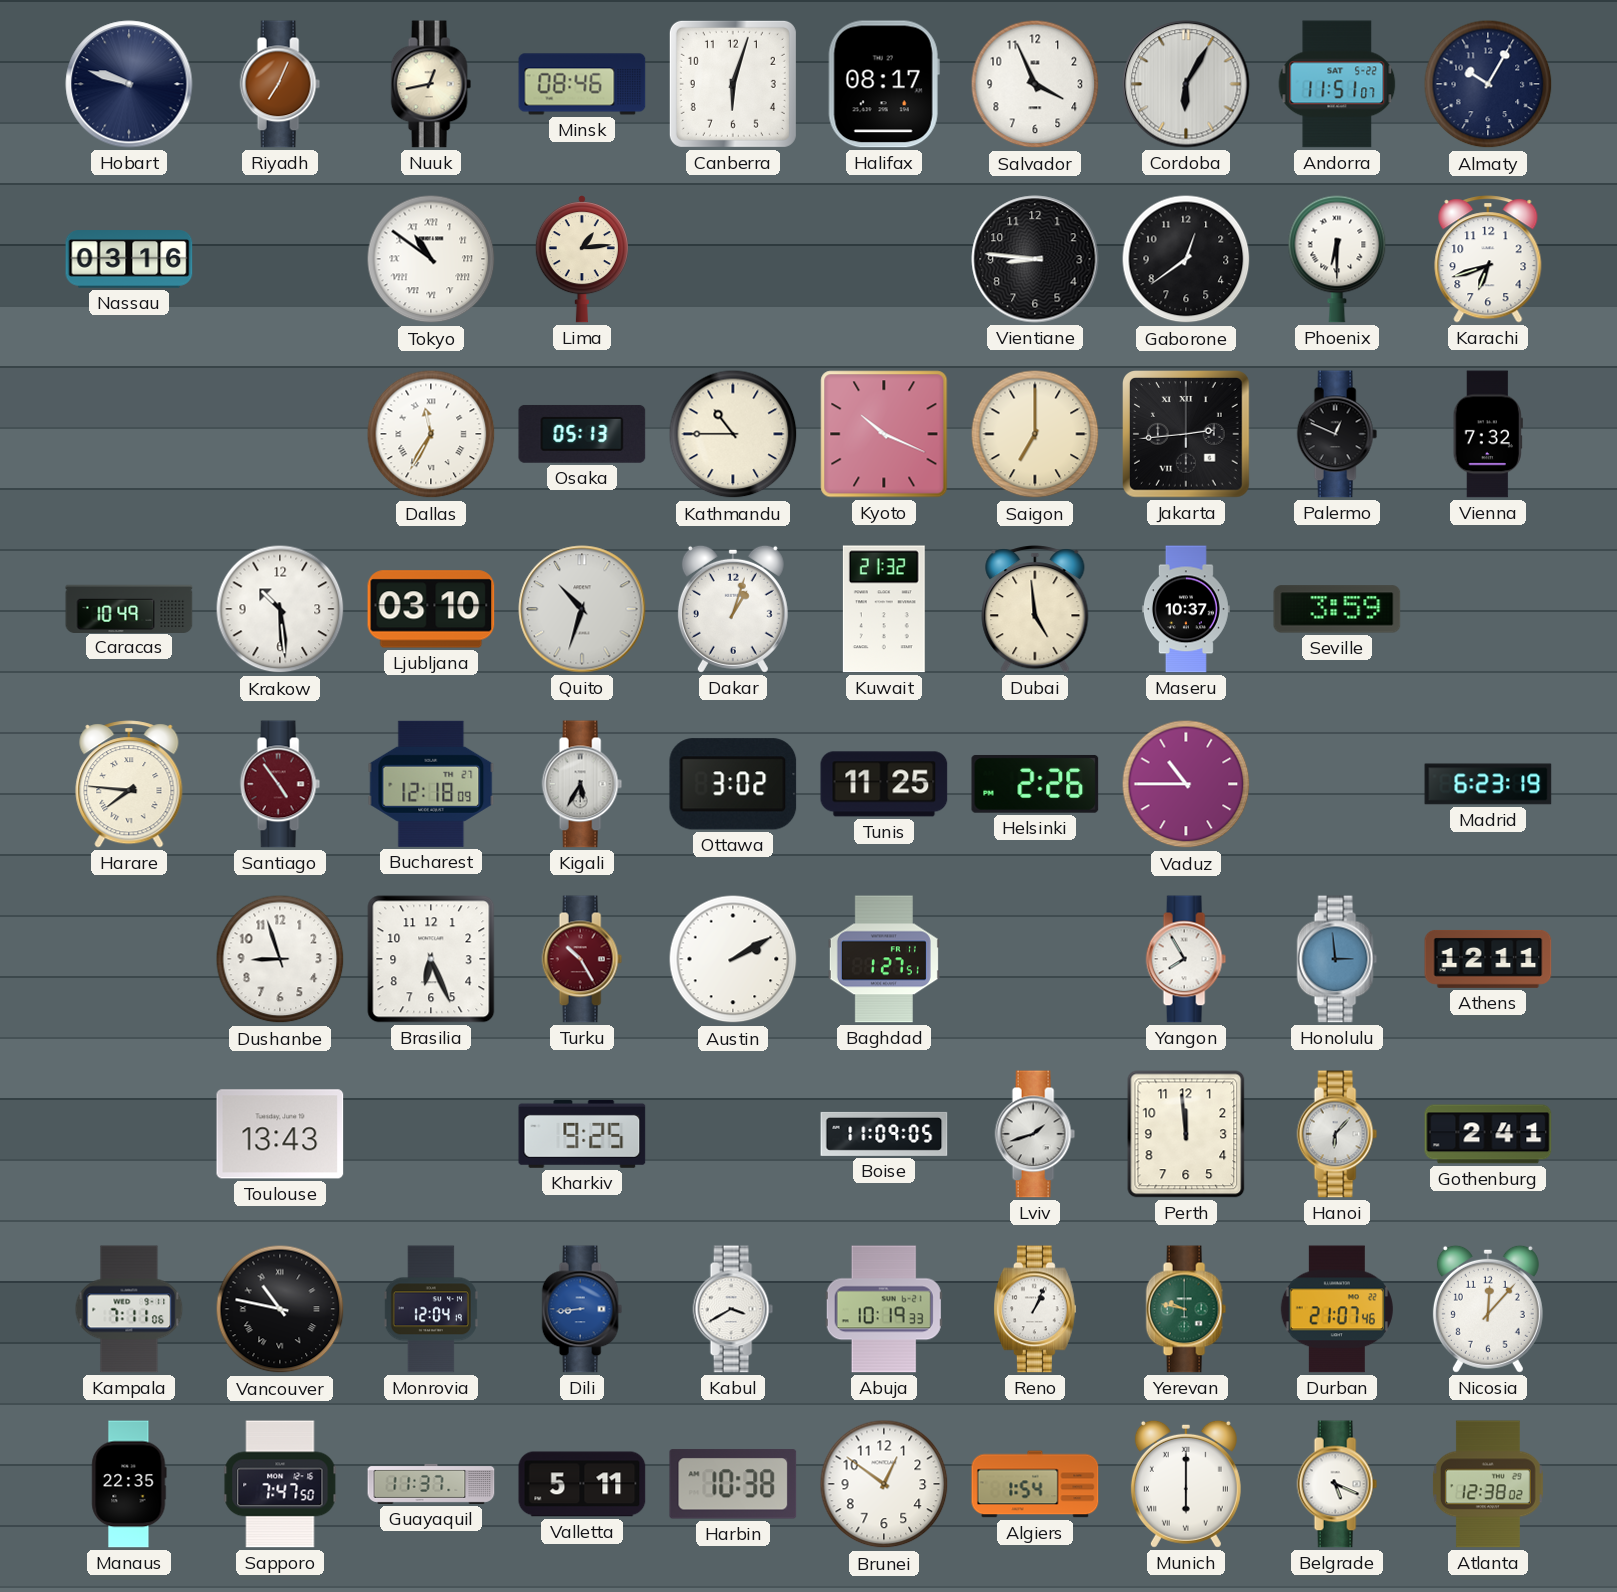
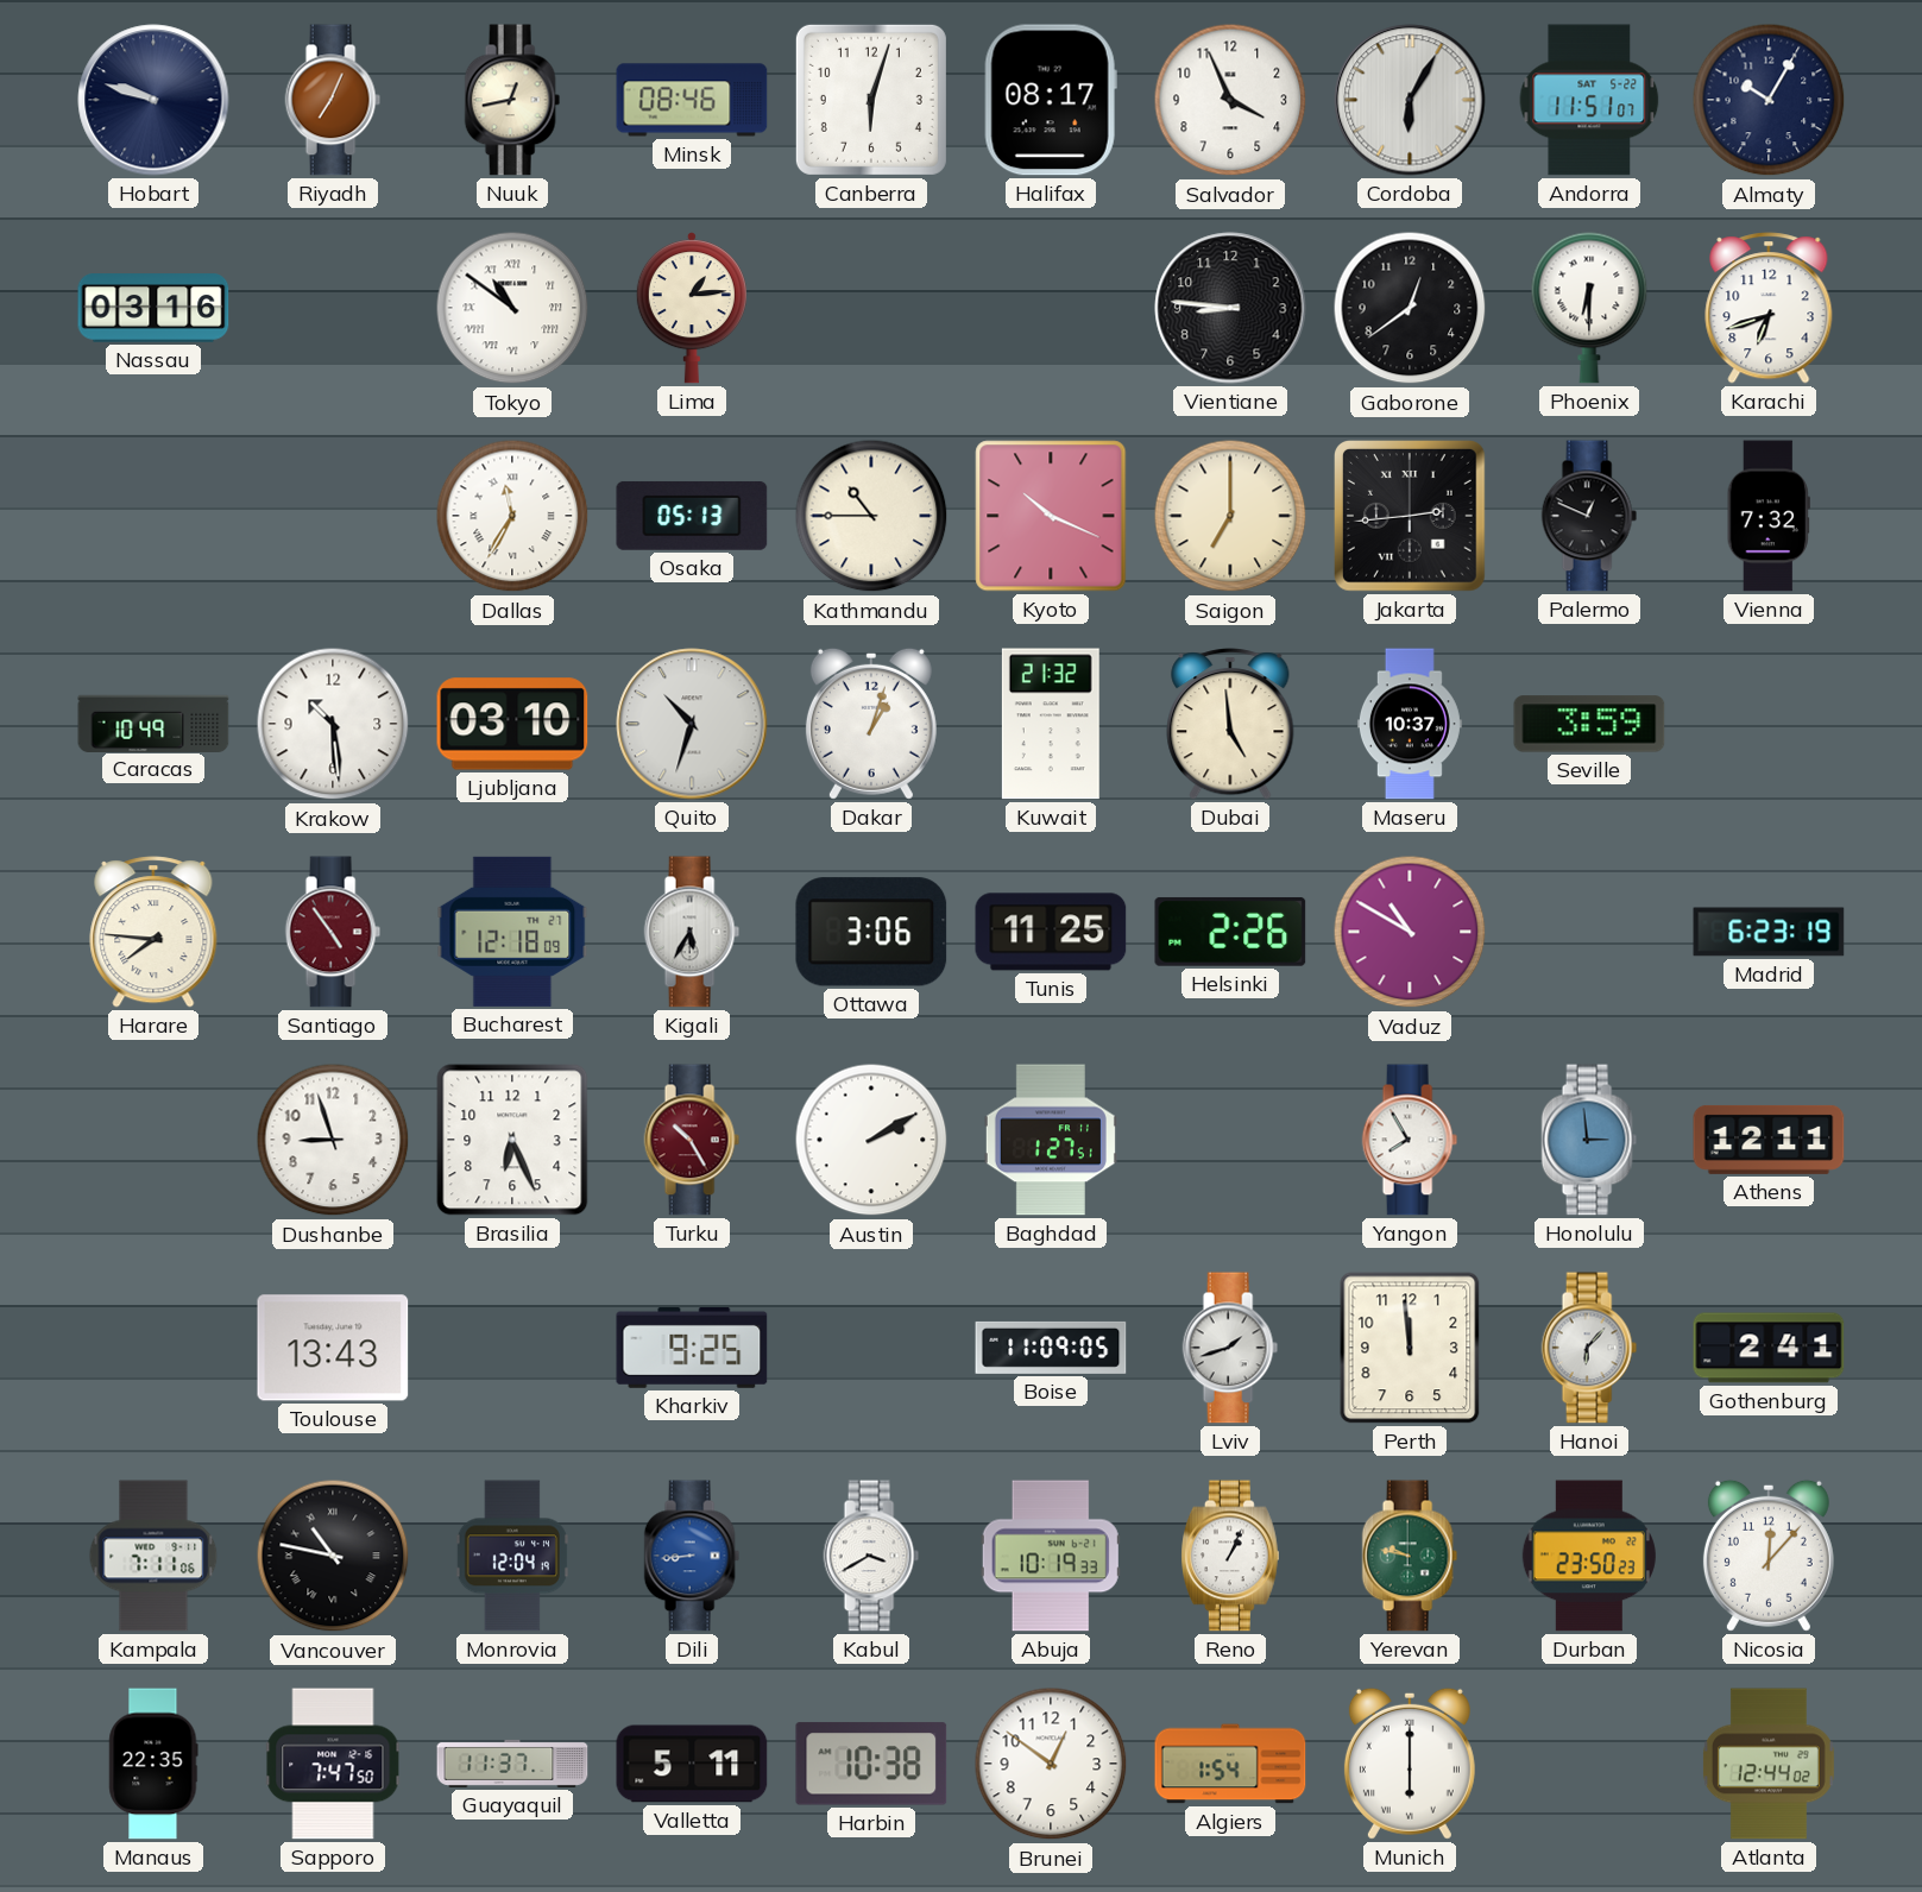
Ottawa: 3:02 -> 3:06
Vaduz: 10:45 -> 10:50
Durban: 21:07 -> 23:50
Belgrade: 5:19 -> none
Atlanta: 12:38 -> 12:44
